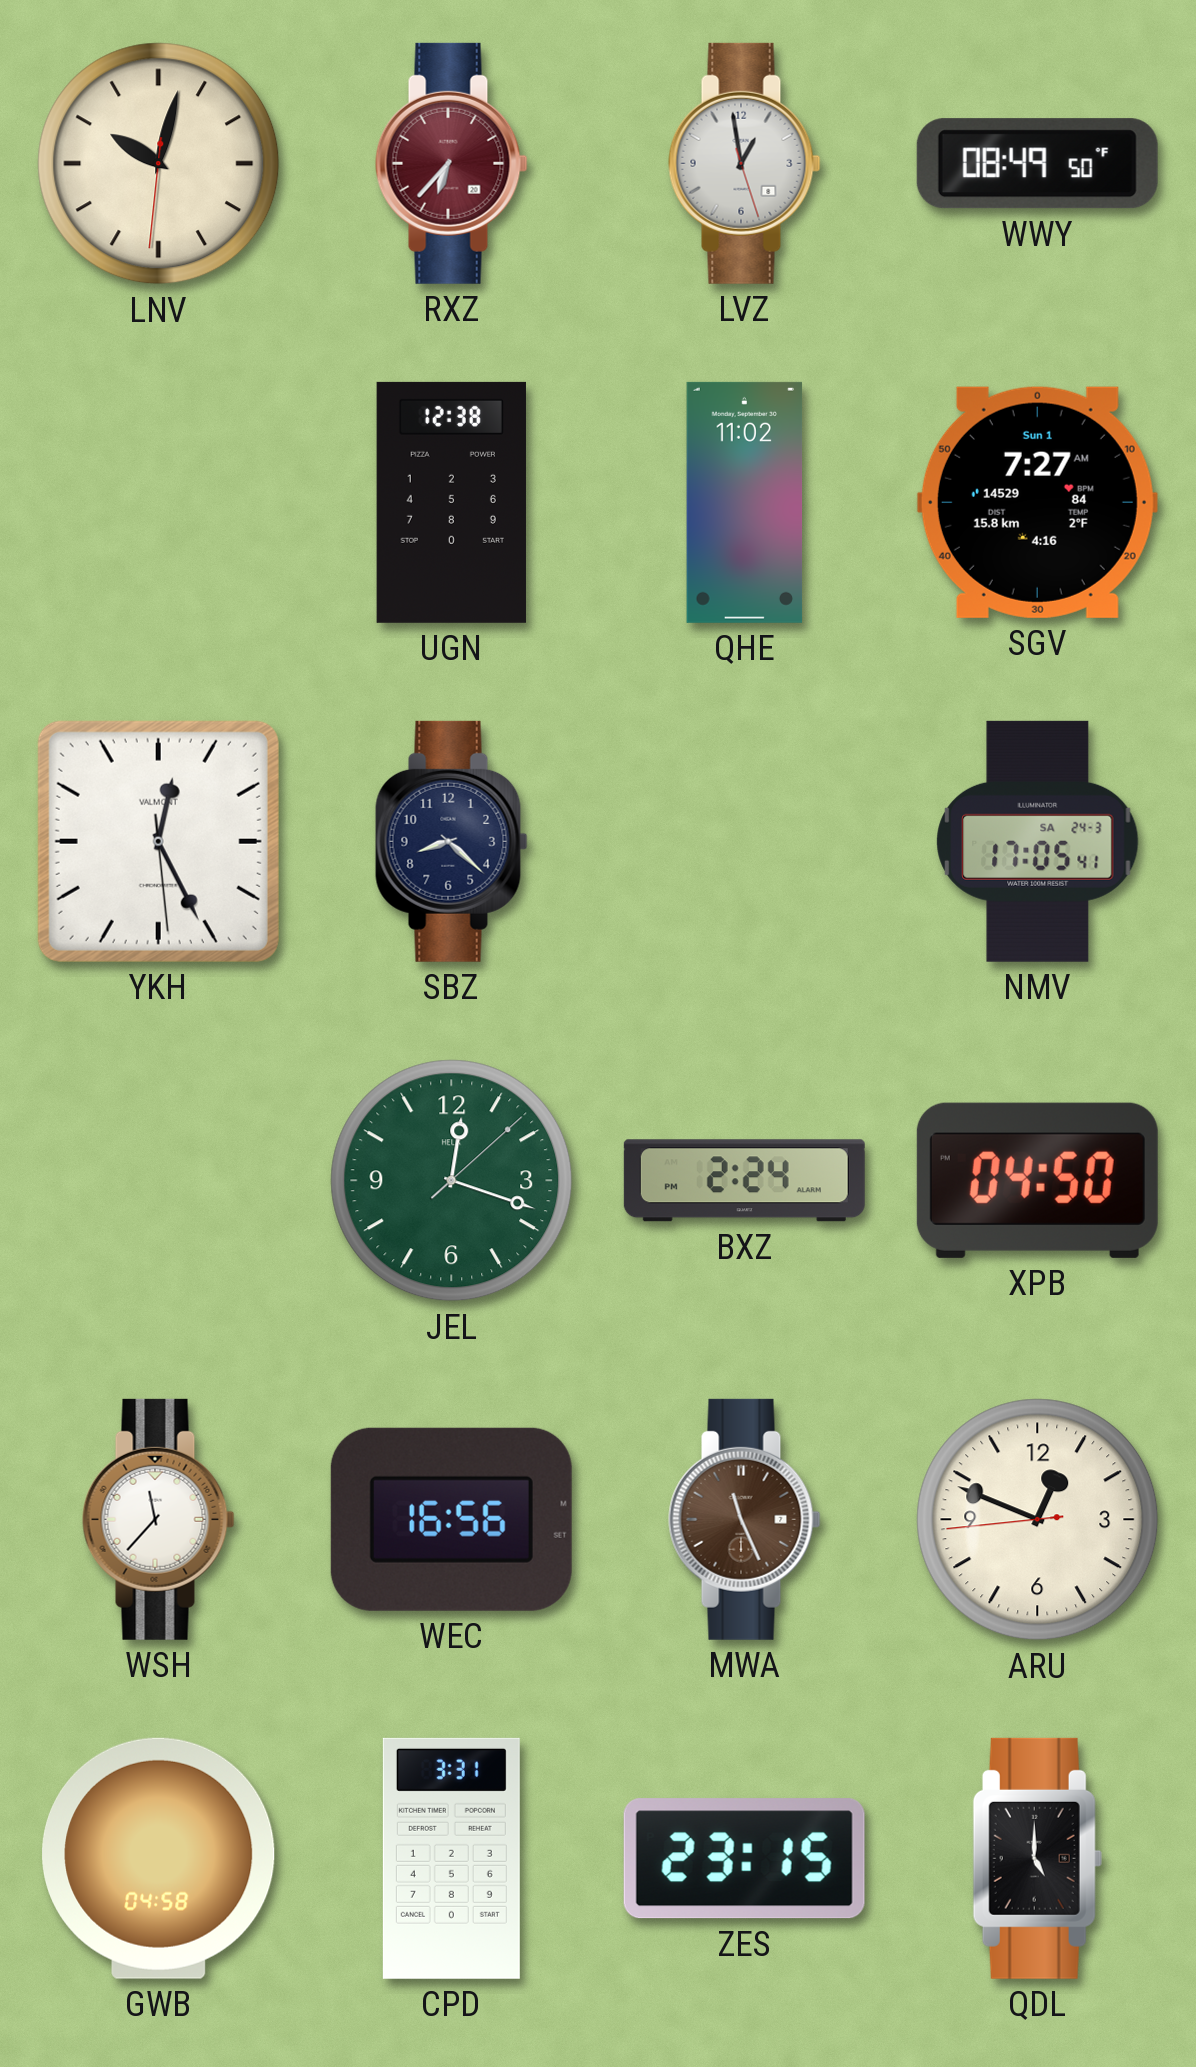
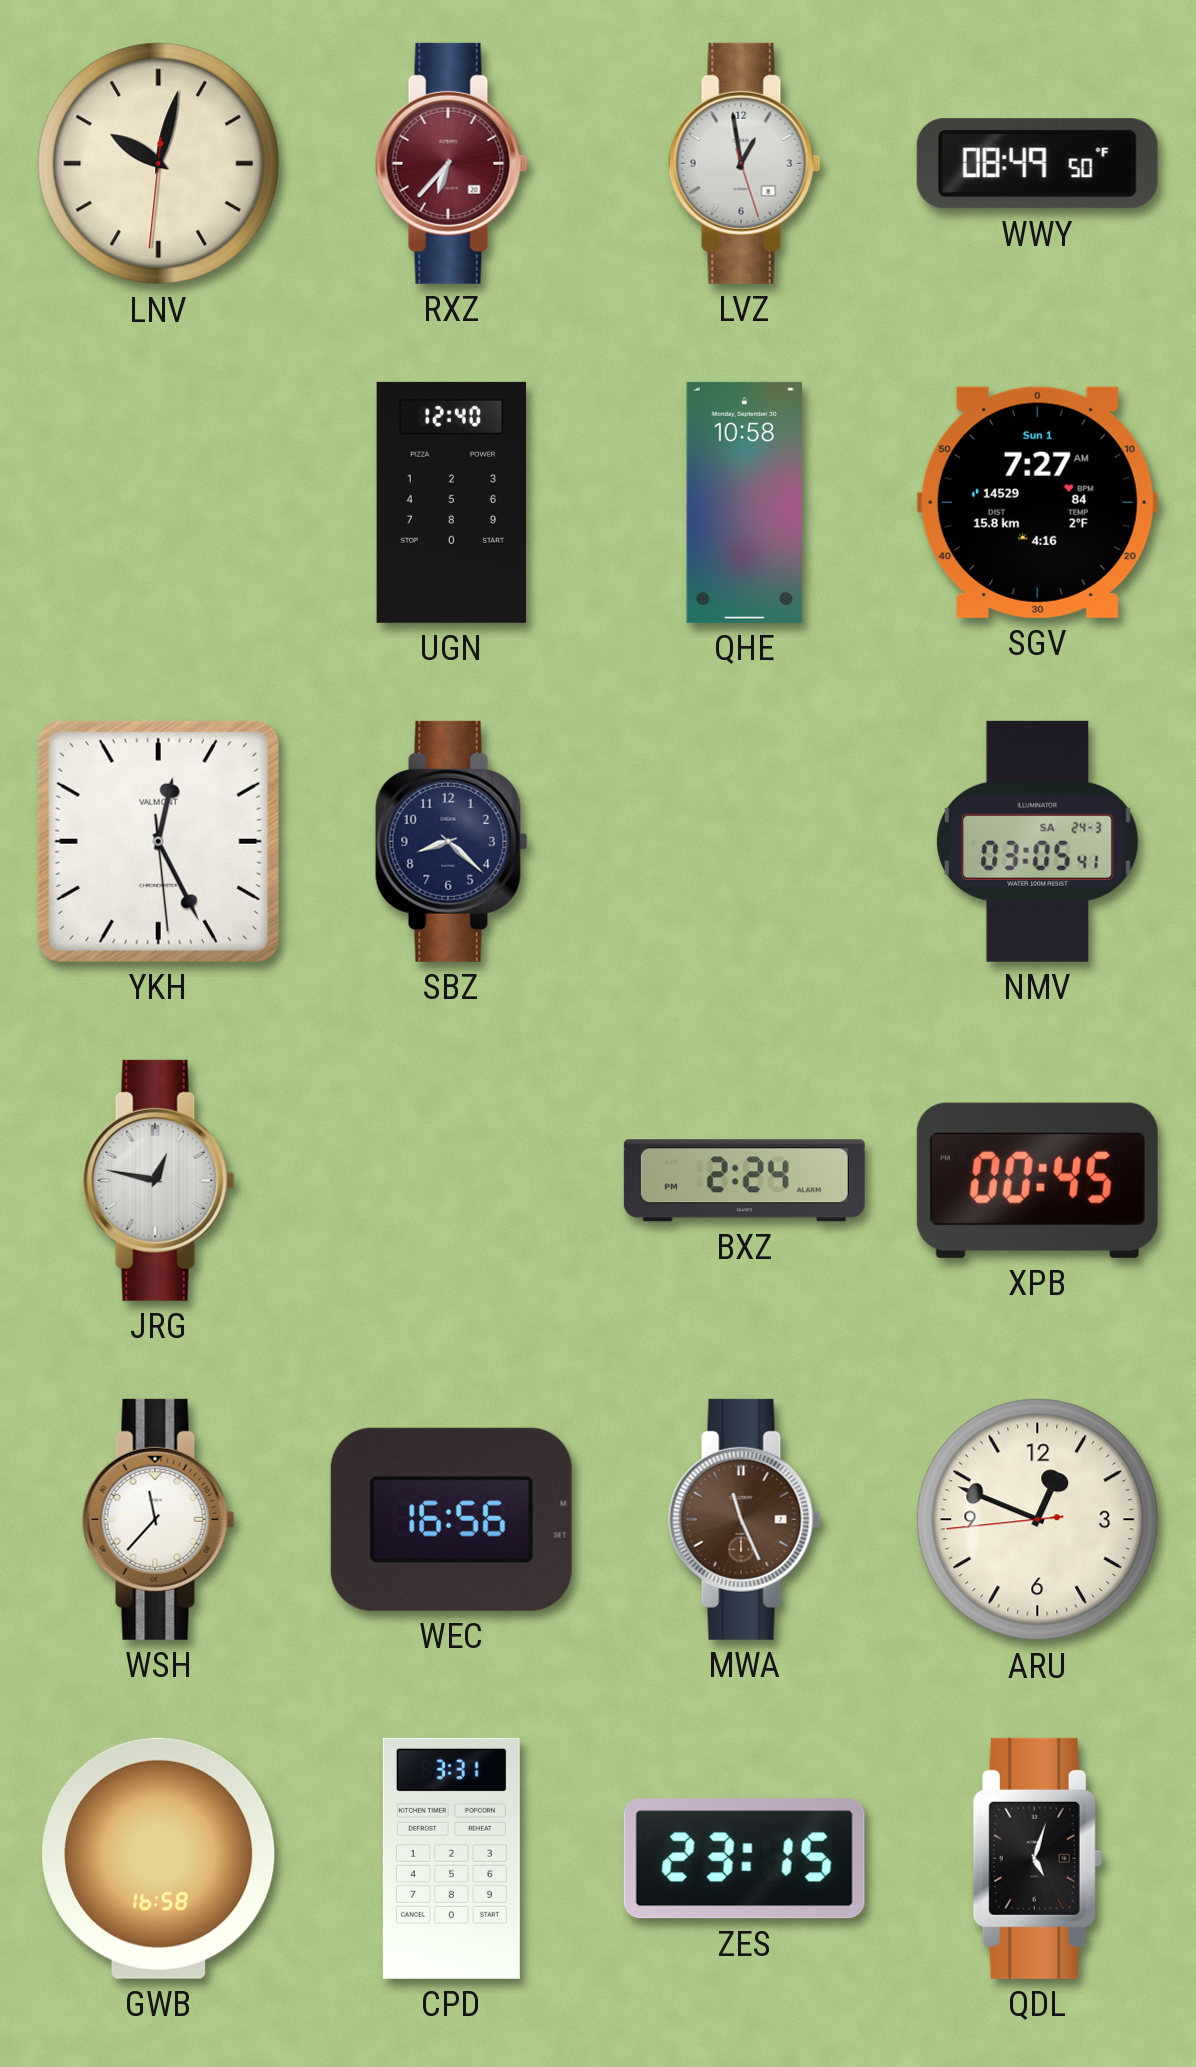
UGN: 12:38 -> 12:40
QHE: 11:02 -> 10:58
NMV: 17:05 -> 03:05
JRG: none -> 12:47
JEL: 12:18 -> none
XPB: 04:50 -> 00:45
GWB: 04:58 -> 16:58
QDL: 5:00 -> 5:03
